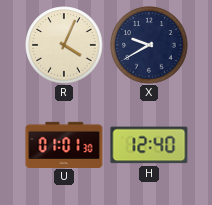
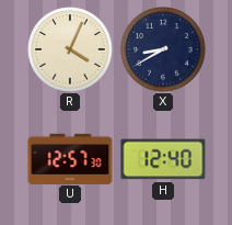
X: 9:40 -> 8:40
U: 01:01 -> 12:57
